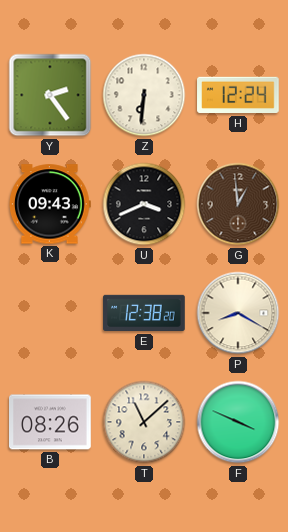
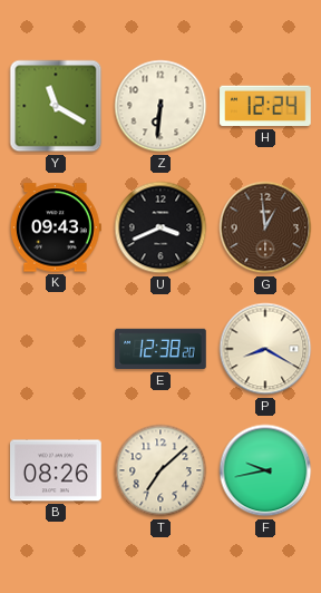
Y: 2:24 -> 11:20
T: 11:08 -> 7:08
F: 3:49 -> 9:43
